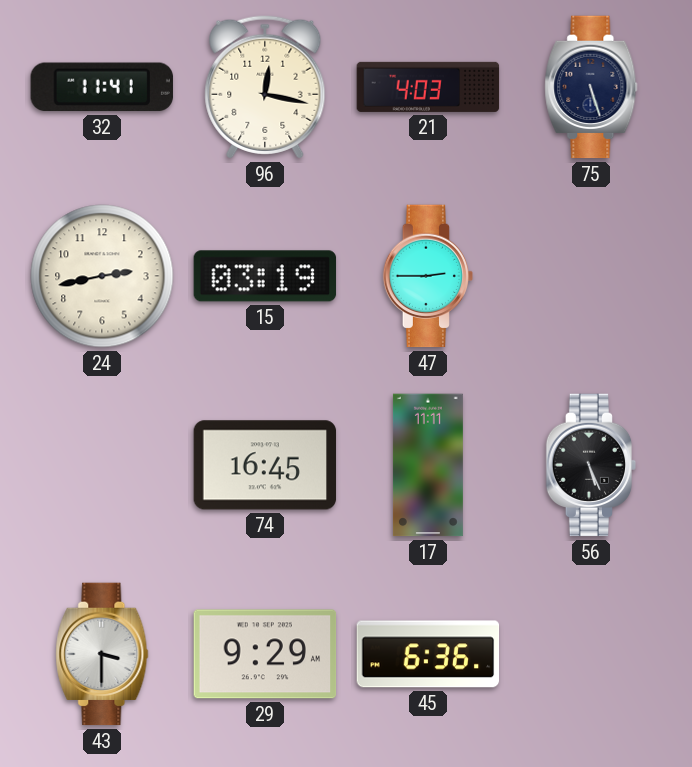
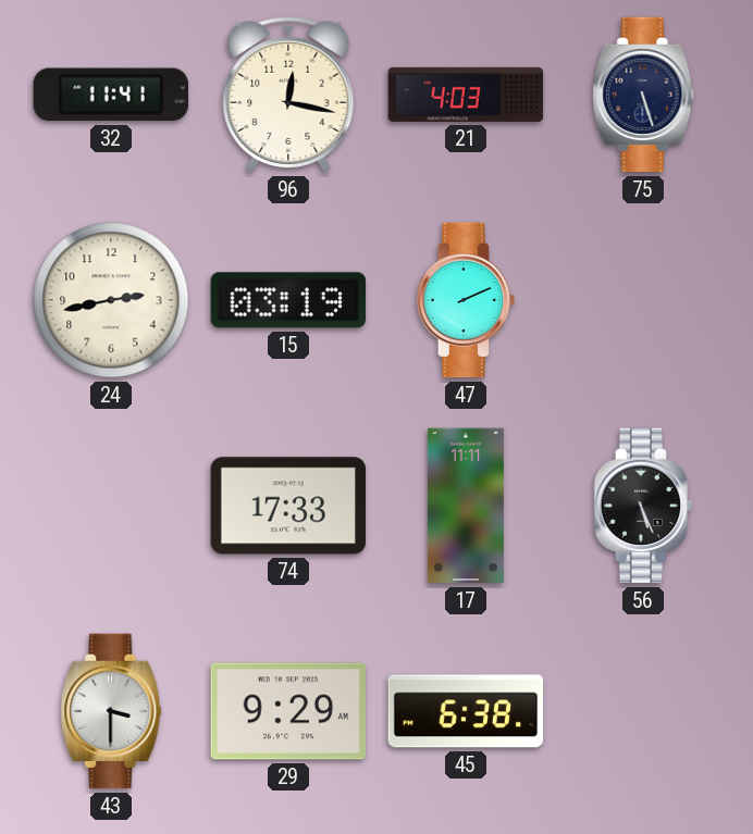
47: 2:45 -> 2:11
74: 16:45 -> 17:33
45: 6:36 -> 6:38
